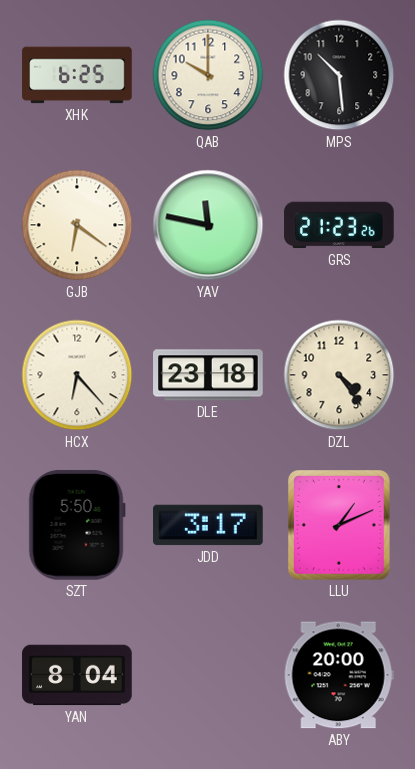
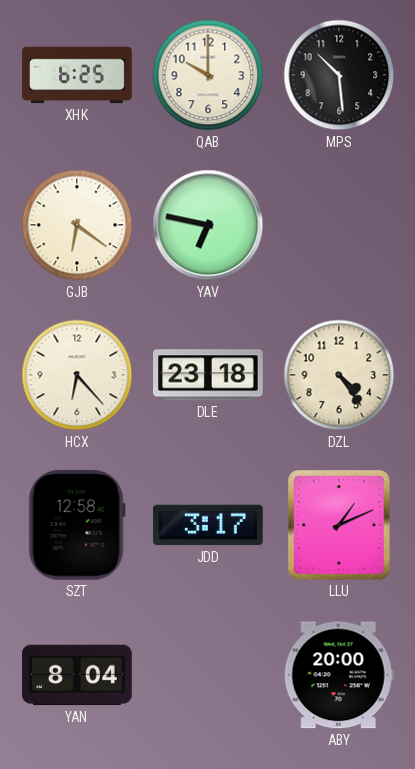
YAV: 11:47 -> 6:47
GRS: 21:23 -> none
SZT: 5:50 -> 12:58
